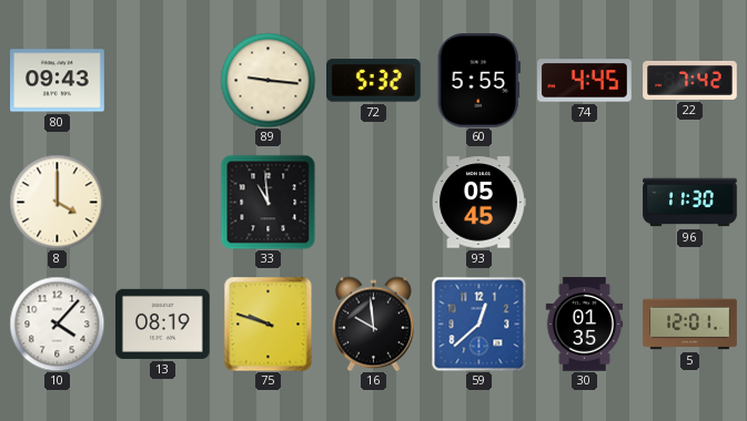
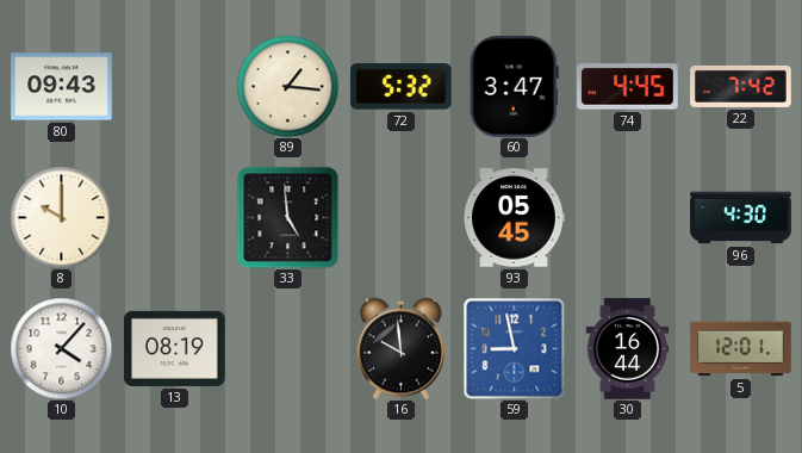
89: 9:16 -> 1:16
60: 5:55 -> 3:47
8: 4:00 -> 10:00
33: 10:59 -> 4:59
96: 11:30 -> 4:30
75: 9:48 -> none
59: 12:38 -> 8:58
30: 01:35 -> 16:44
